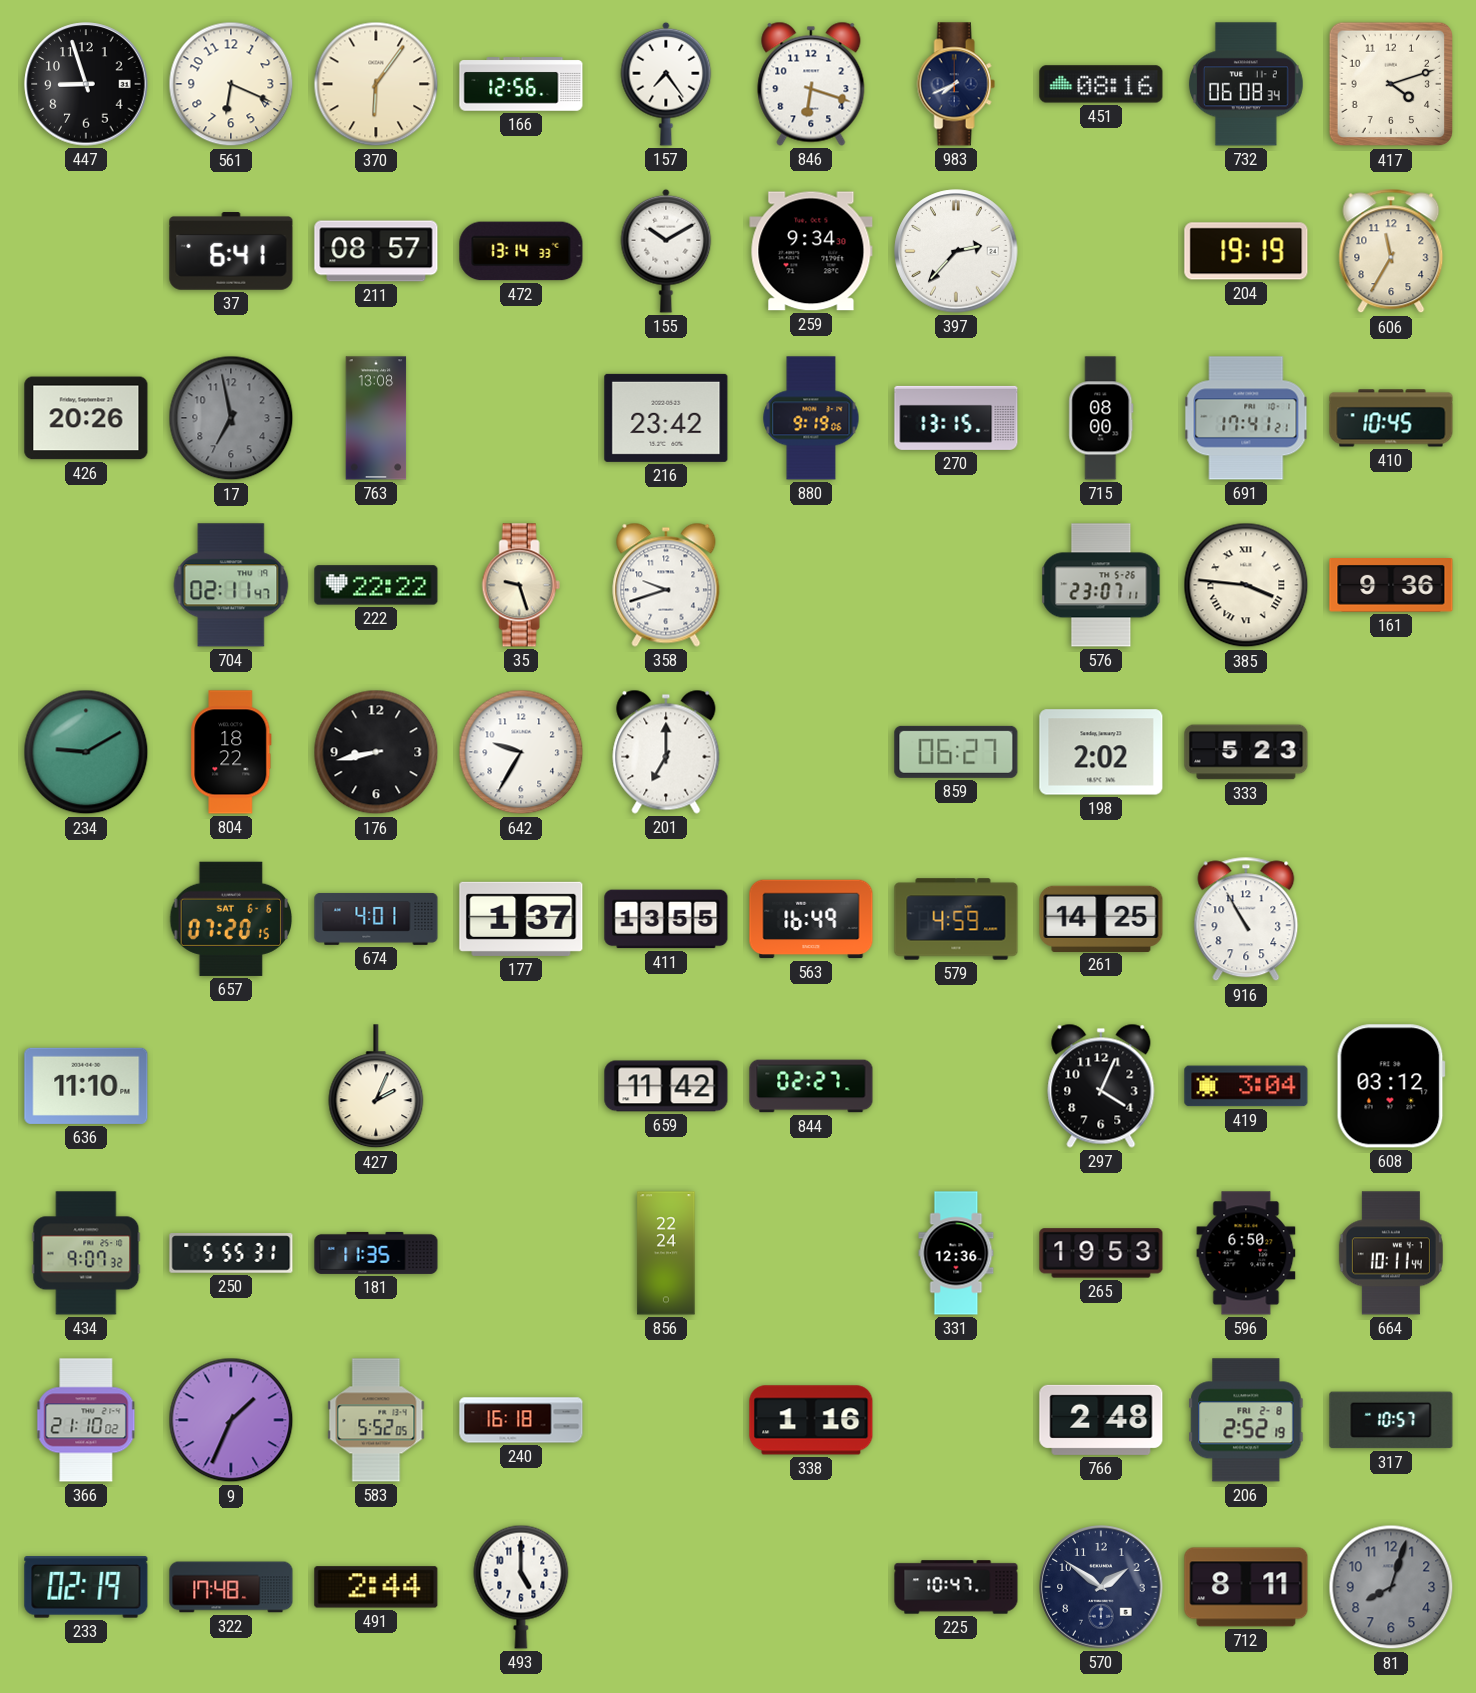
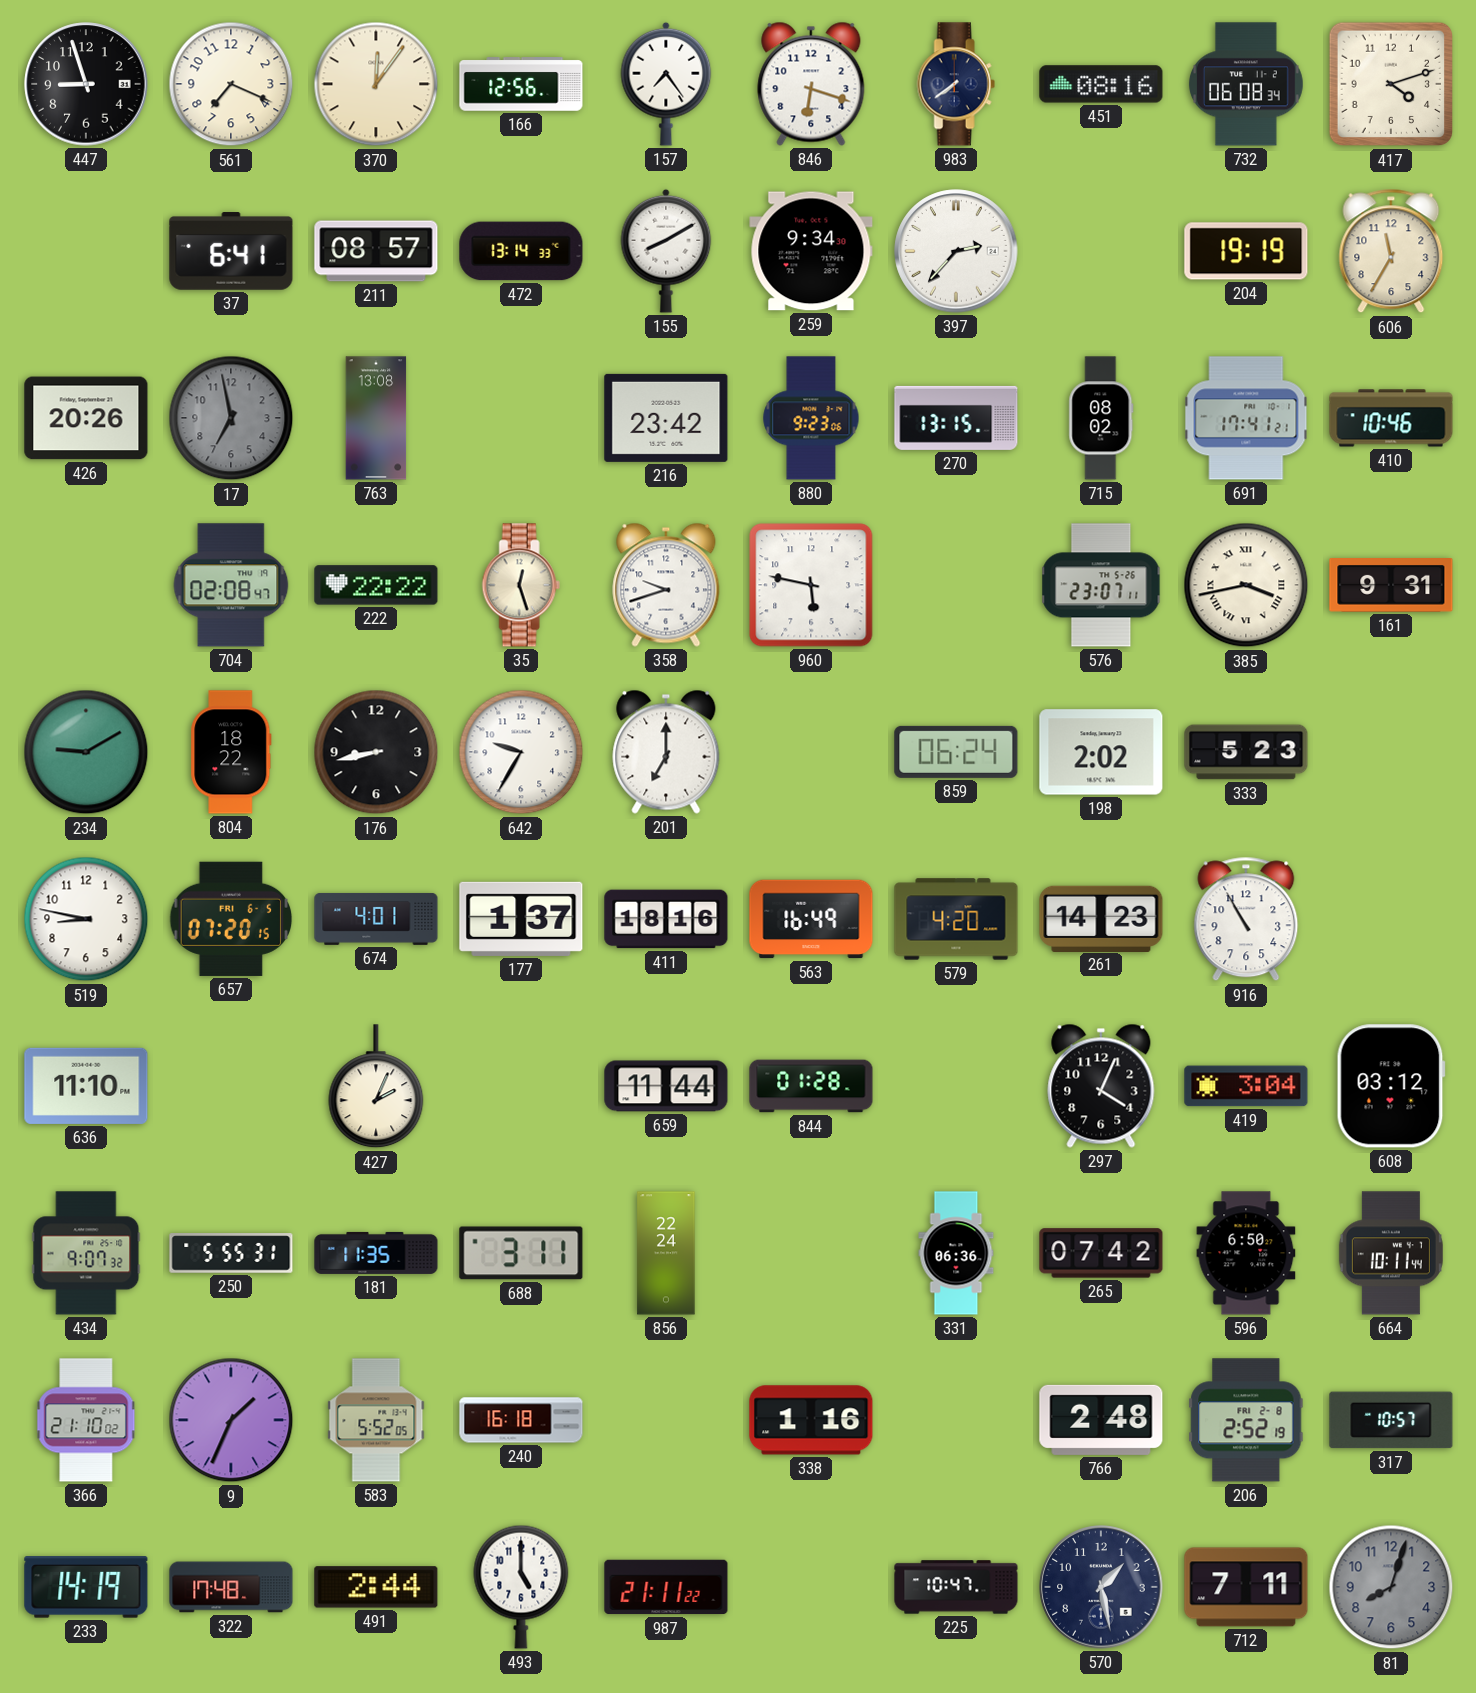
561: 6:19 -> 7:19
370: 6:06 -> 12:06
983: 7:41 -> 7:39
155: 10:10 -> 8:10
880: 9:19 -> 9:23
715: 08:00 -> 08:02
410: 10:45 -> 10:46
704: 02:11 -> 02:08
35: 9:27 -> 12:27
960: none -> 5:47
385: 3:46 -> 3:43
161: 9:36 -> 9:31
859: 06:27 -> 06:24
519: none -> 8:47
657 date: SAT 6-6 -> FRI 6-5
411: 13:55 -> 18:16
579: 4:59 -> 4:20
261: 14:25 -> 14:23
659: 11:42 -> 11:44
844: 02:27 -> 01:28
688: none -> 3:11
331: 12:36 -> 06:36
265: 19:53 -> 07:42
233: 02:19 -> 14:19
987: none -> 21:11
570: 1:51 -> 1:28
712: 8:11 -> 7:11
